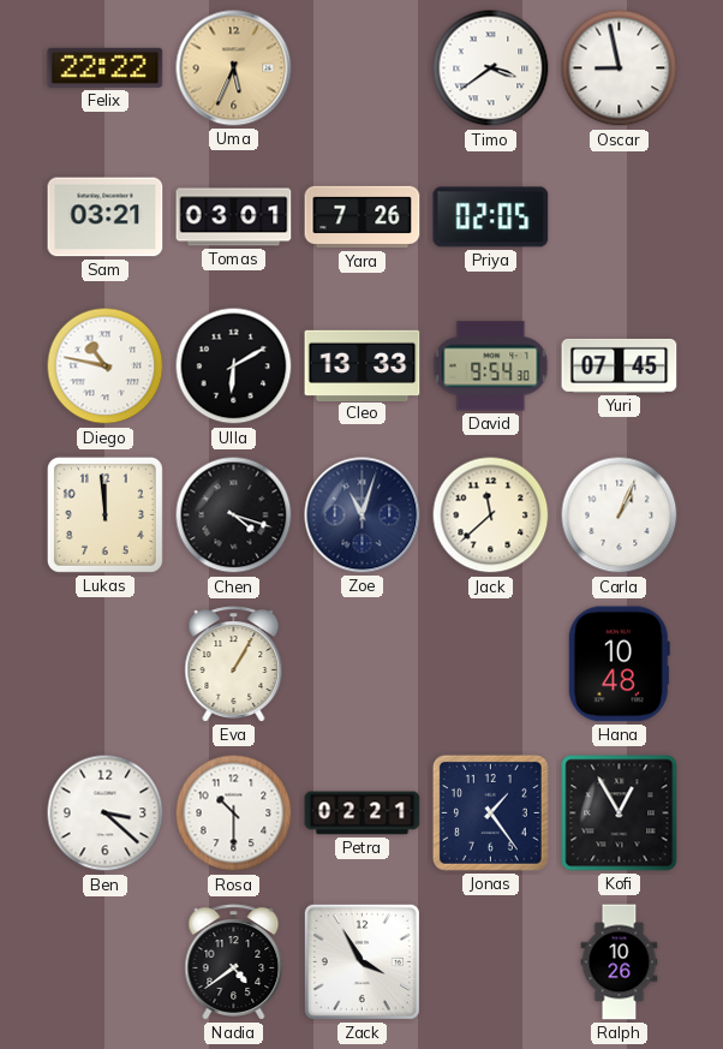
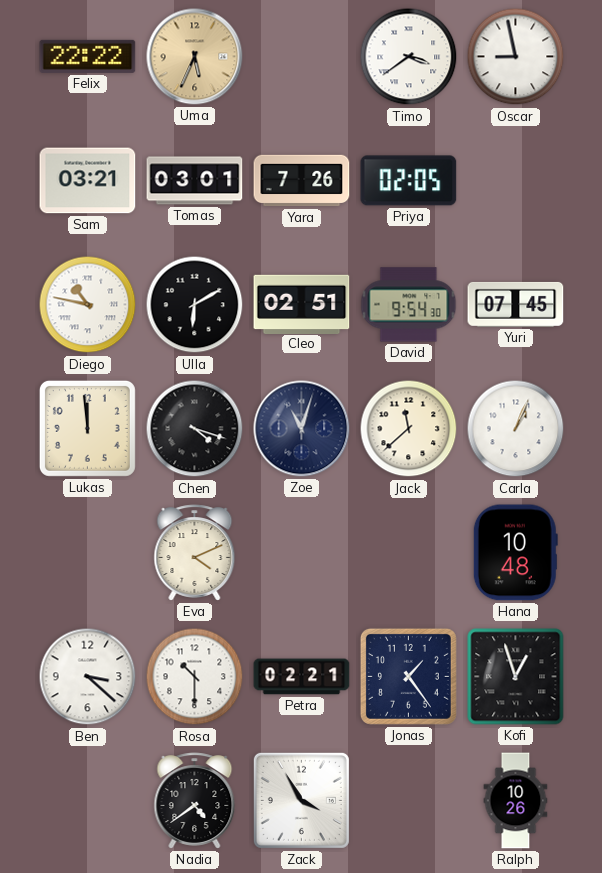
Cleo: 13:33 -> 02:51
Eva: 1:05 -> 4:11
Kofi: 12:55 -> 12:57
